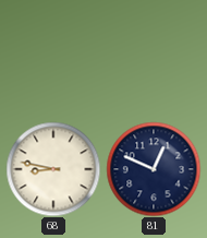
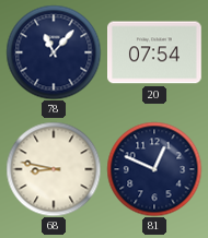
78: none -> 11:07
20: none -> 07:54
